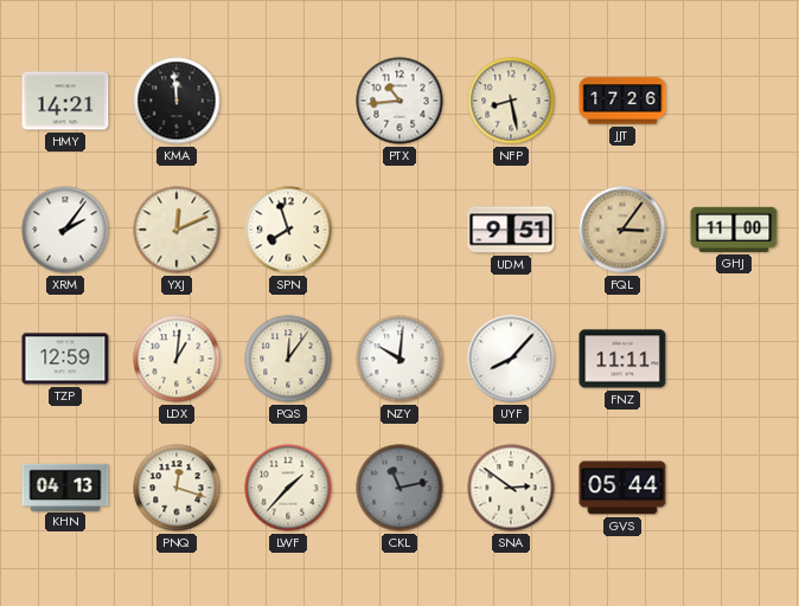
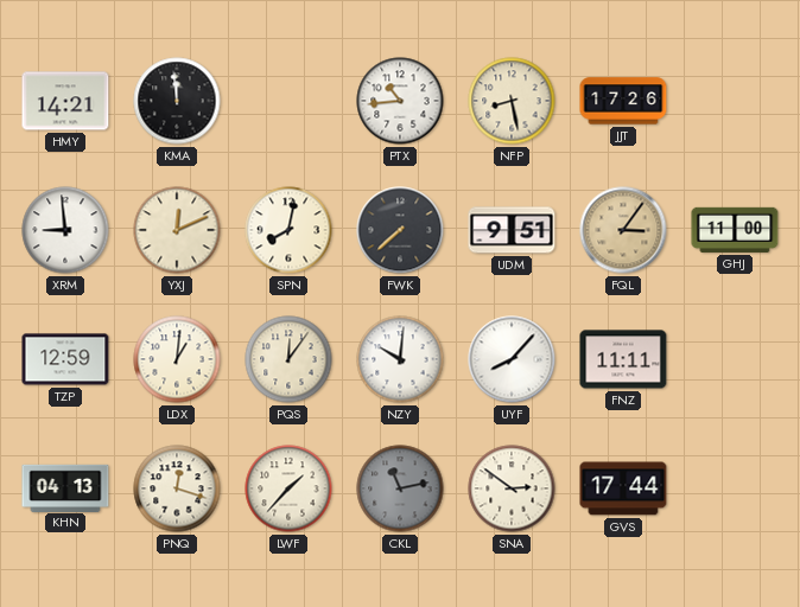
XRM: 2:06 -> 8:59
SPN: 7:57 -> 8:02
FWK: none -> 7:38
GVS: 05:44 -> 17:44
